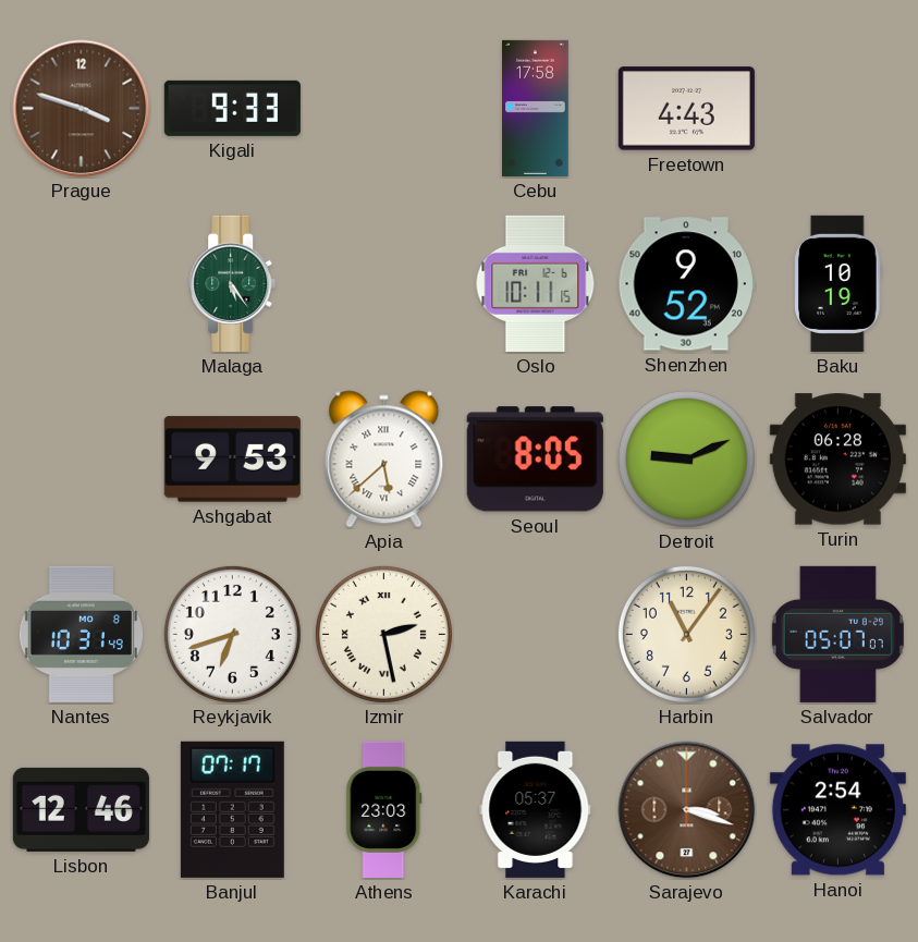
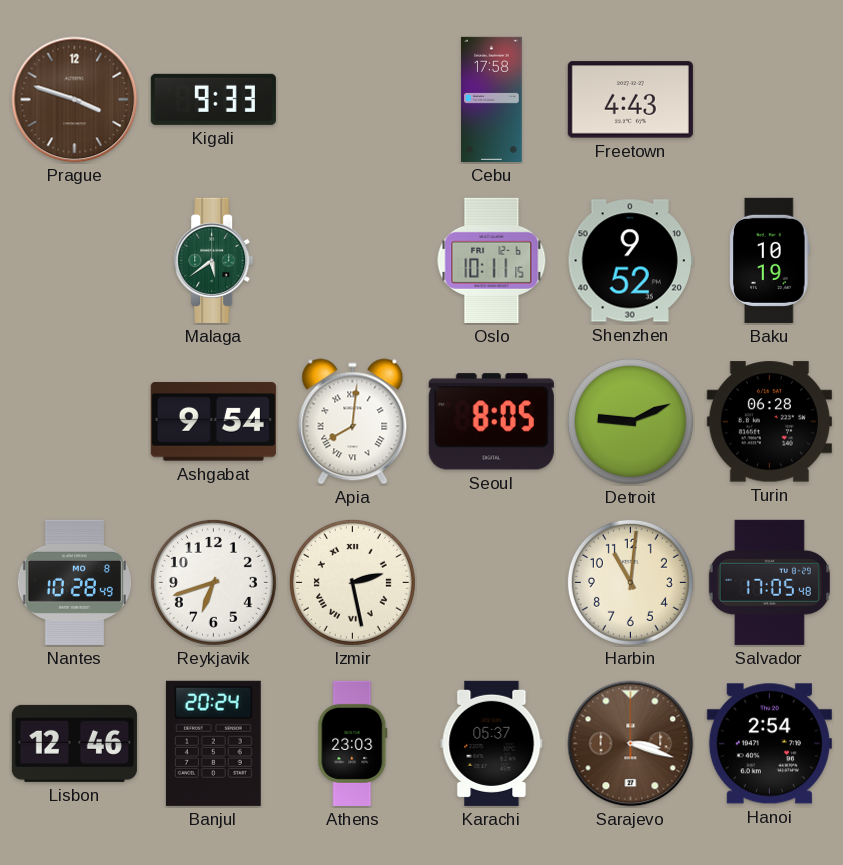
Malaga: 5:24 -> 5:39
Ashgabat: 9:53 -> 9:54
Apia: 5:38 -> 8:01
Nantes: 10:31 -> 10:28
Harbin: 11:06 -> 11:01
Salvador: 05:07 -> 17:05
Banjul: 07:17 -> 20:24
